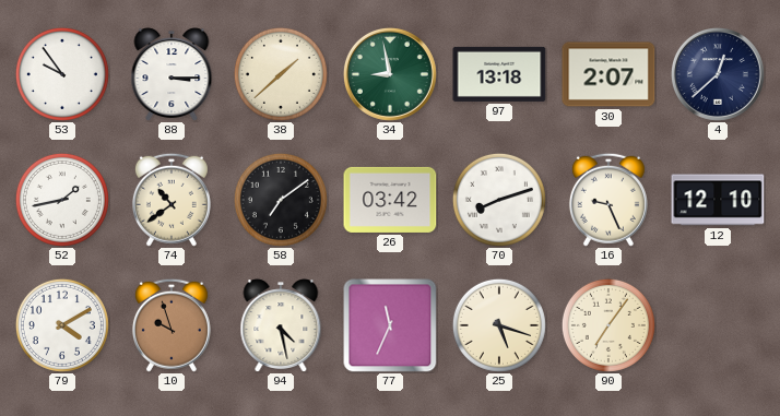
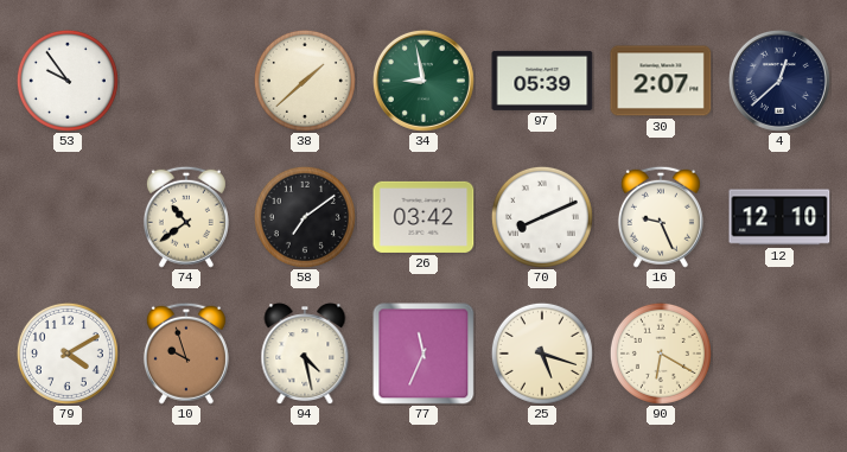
88: 3:15 -> none
97: 13:18 -> 05:39
52: 1:43 -> none
70: 8:12 -> 8:11
90: 7:06 -> 6:20
